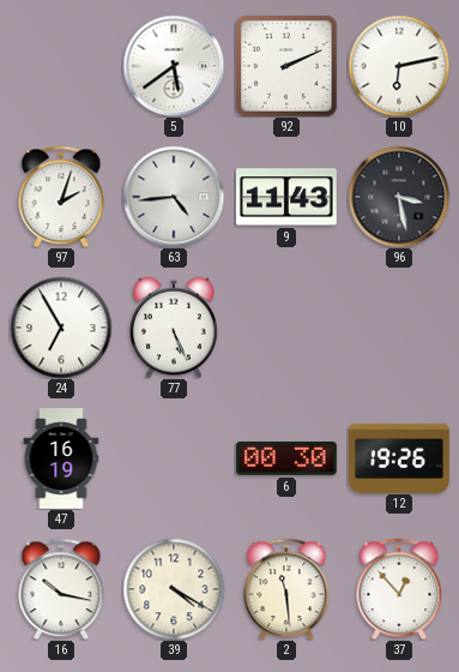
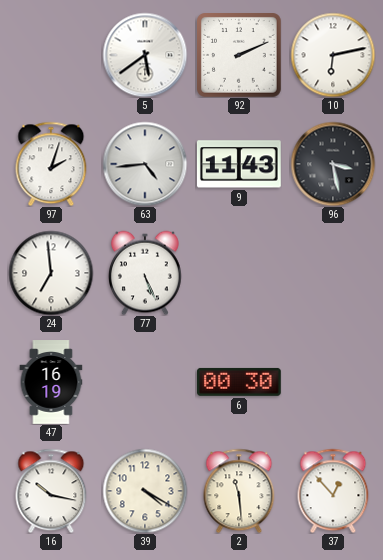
24: 6:55 -> 6:59
12: 19:26 -> none
